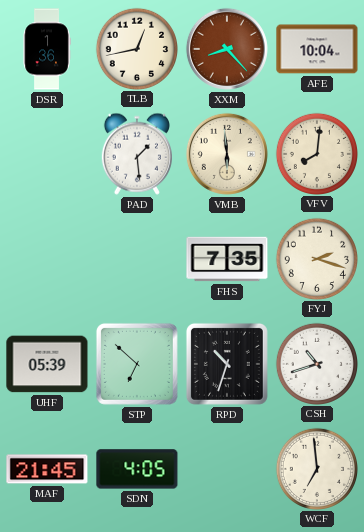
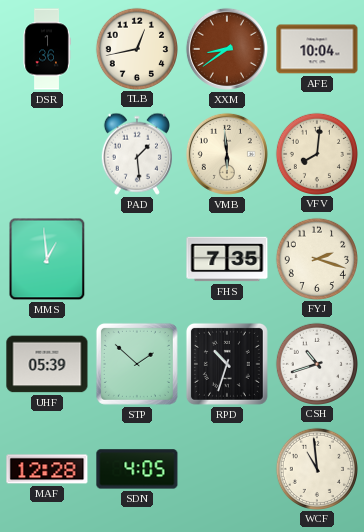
XXM: 8:23 -> 8:39
MMS: none -> 12:59
STP: 6:52 -> 1:52
MAF: 21:45 -> 12:28
WCF: 6:59 -> 10:59
